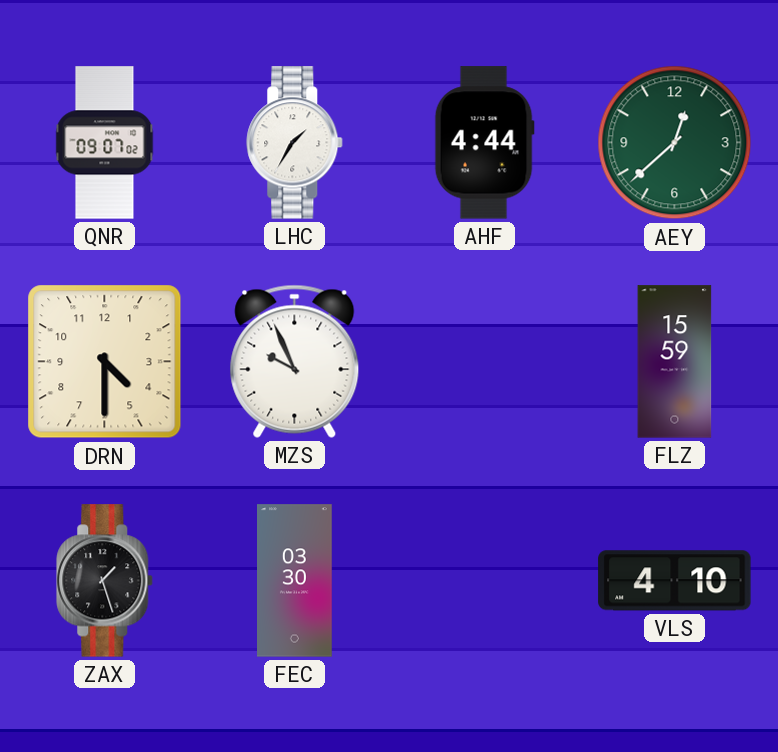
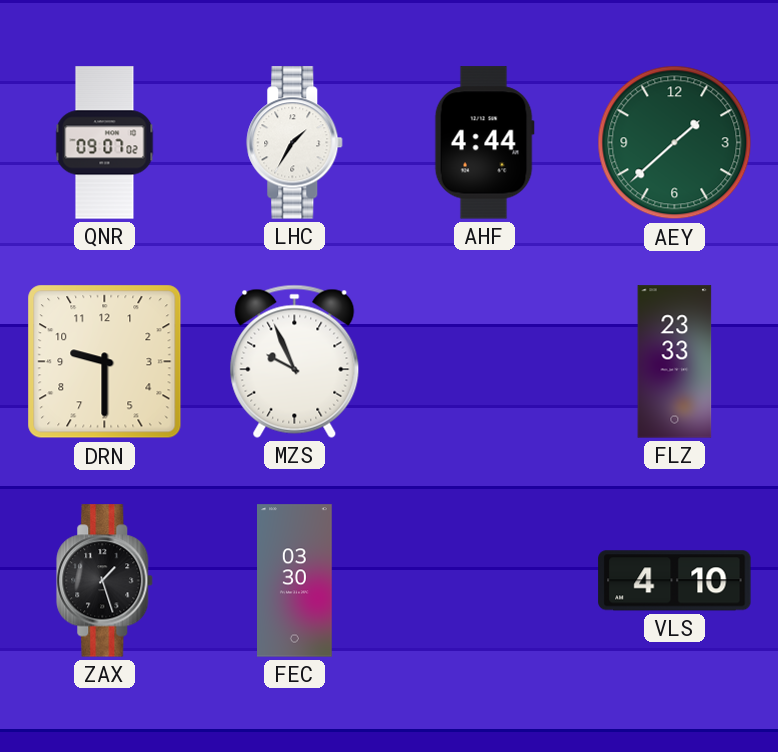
AEY: 12:38 -> 1:38
DRN: 4:30 -> 9:30
FLZ: 15:59 -> 23:33
